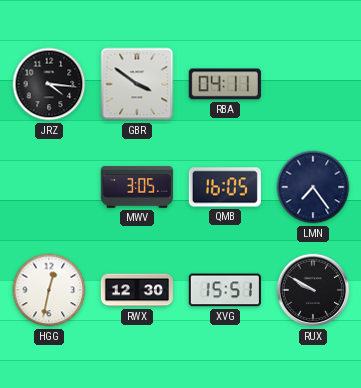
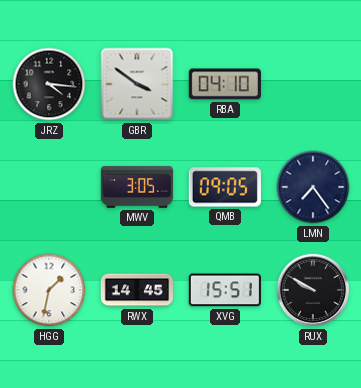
RBA: 04:11 -> 04:10
QMB: 16:05 -> 09:05
HGG: 12:32 -> 1:32
RWX: 12:30 -> 14:45
